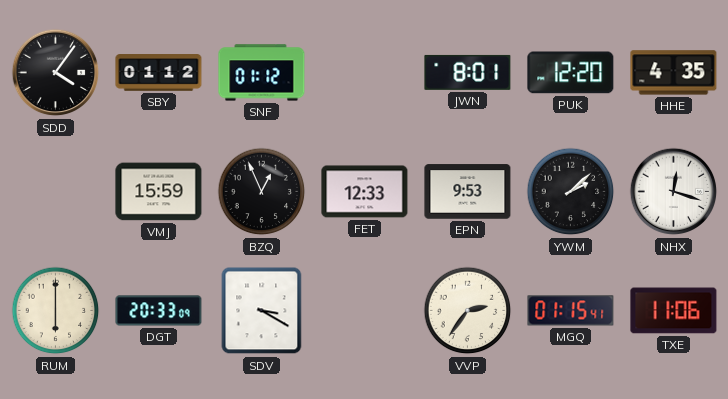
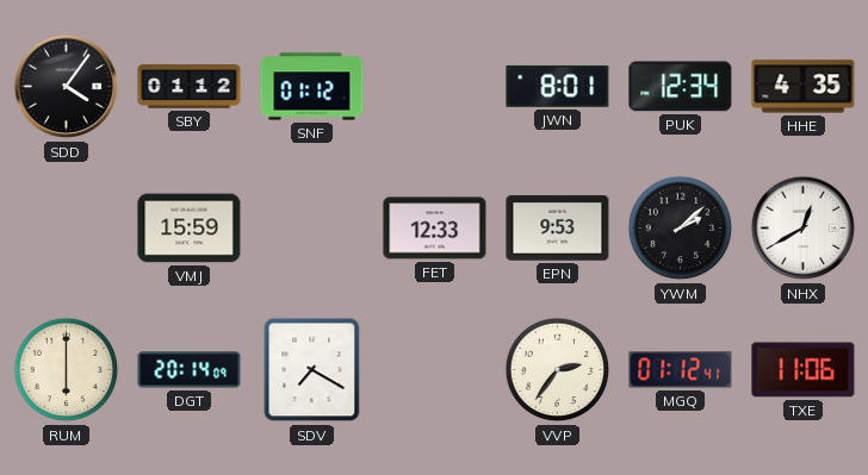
PUK: 12:20 -> 12:34
BZQ: 12:56 -> none
NHX: 12:18 -> 12:40
DGT: 20:33 -> 20:14
SDV: 3:20 -> 7:20
MGQ: 01:15 -> 01:12
